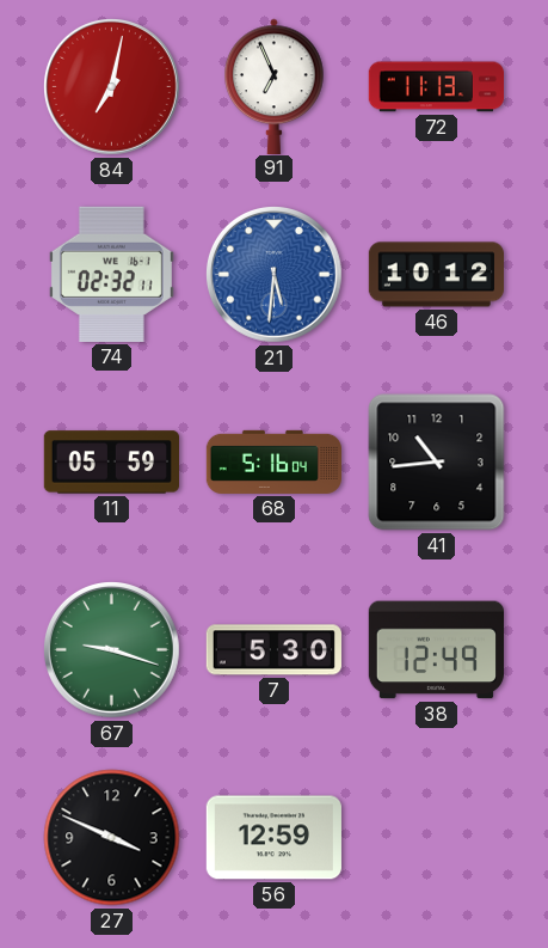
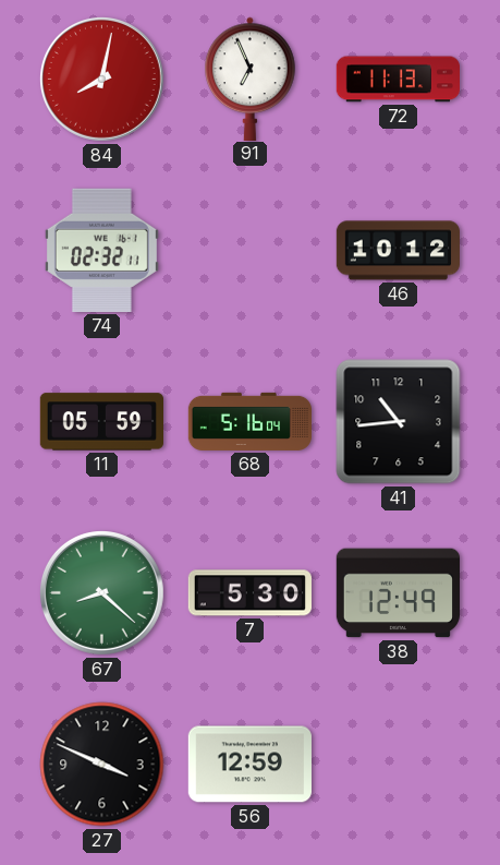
84: 7:02 -> 8:02
21: 5:31 -> none
67: 9:18 -> 8:22
